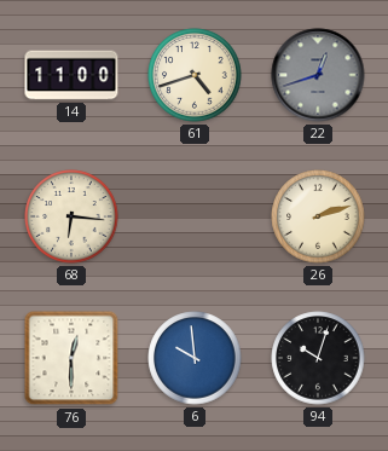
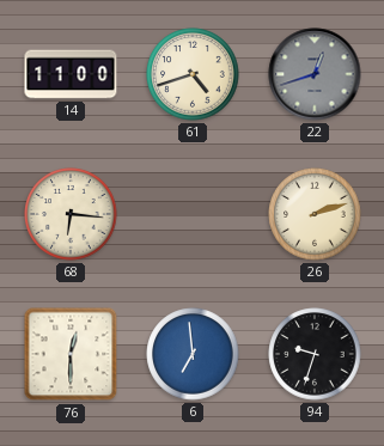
6: 9:59 -> 6:59
94: 10:03 -> 9:33
